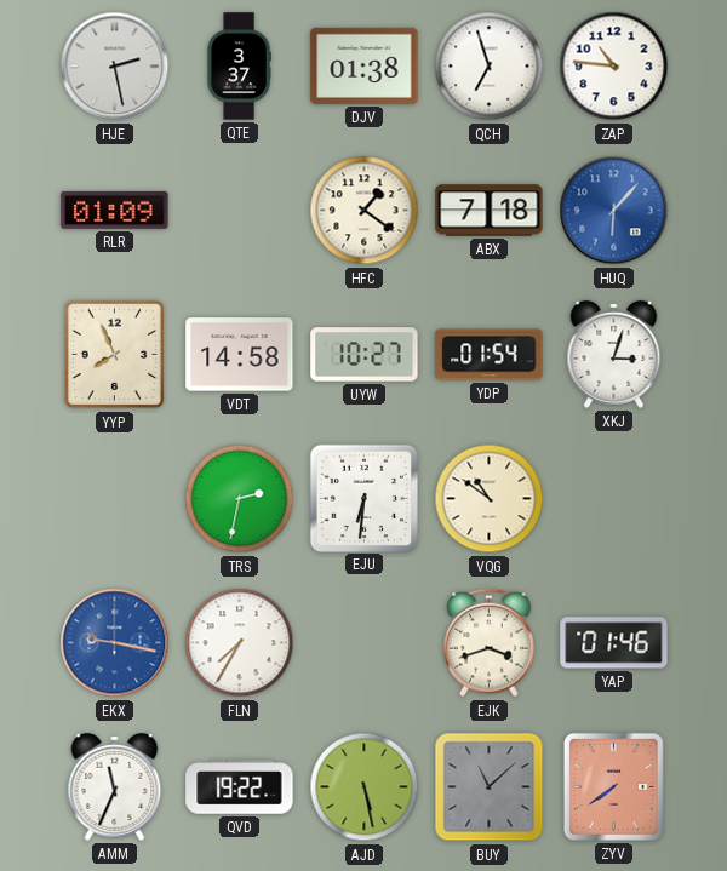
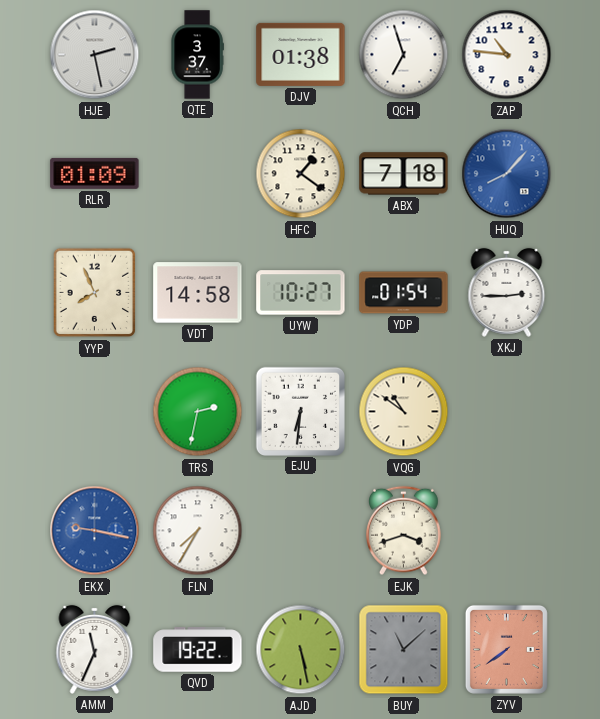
HUQ: 6:07 -> 8:07
XKJ: 3:03 -> 2:45
YAP: 01:46 -> none
